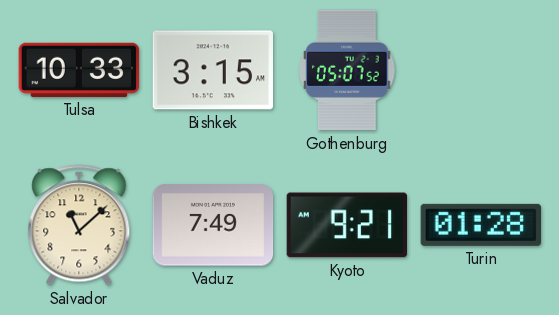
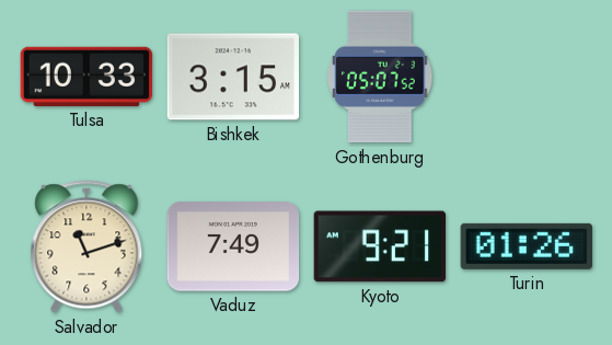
Salvador: 11:08 -> 11:12
Turin: 01:28 -> 01:26
